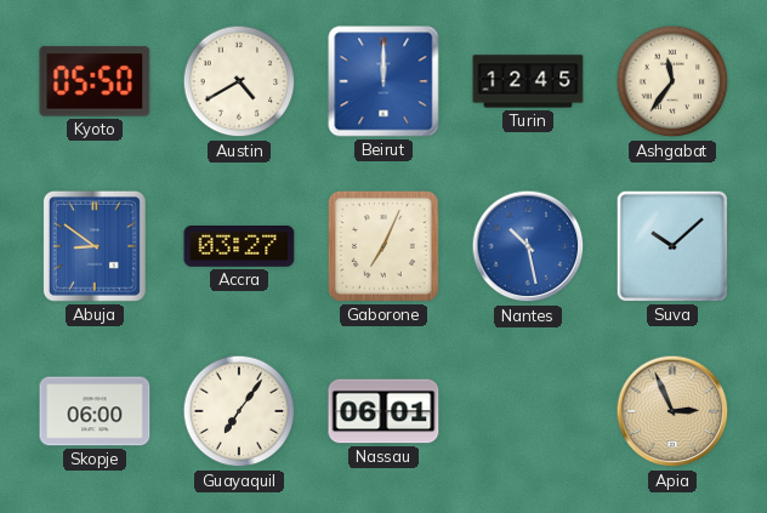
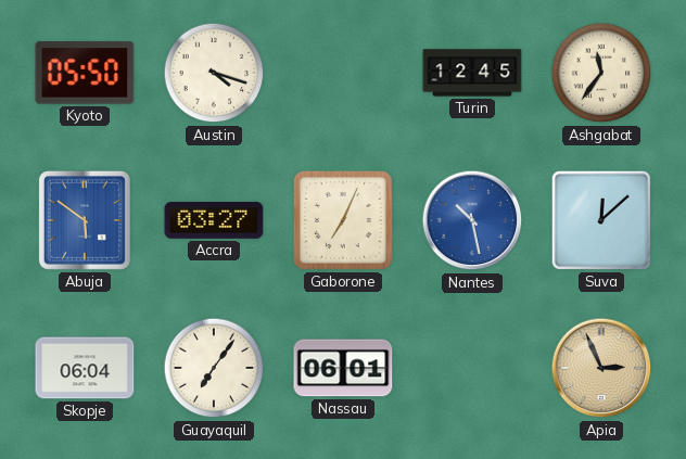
Austin: 4:40 -> 4:18
Beirut: 12:00 -> none
Abuja: 8:51 -> 5:51
Suva: 10:08 -> 12:08
Skopje: 06:00 -> 06:04
